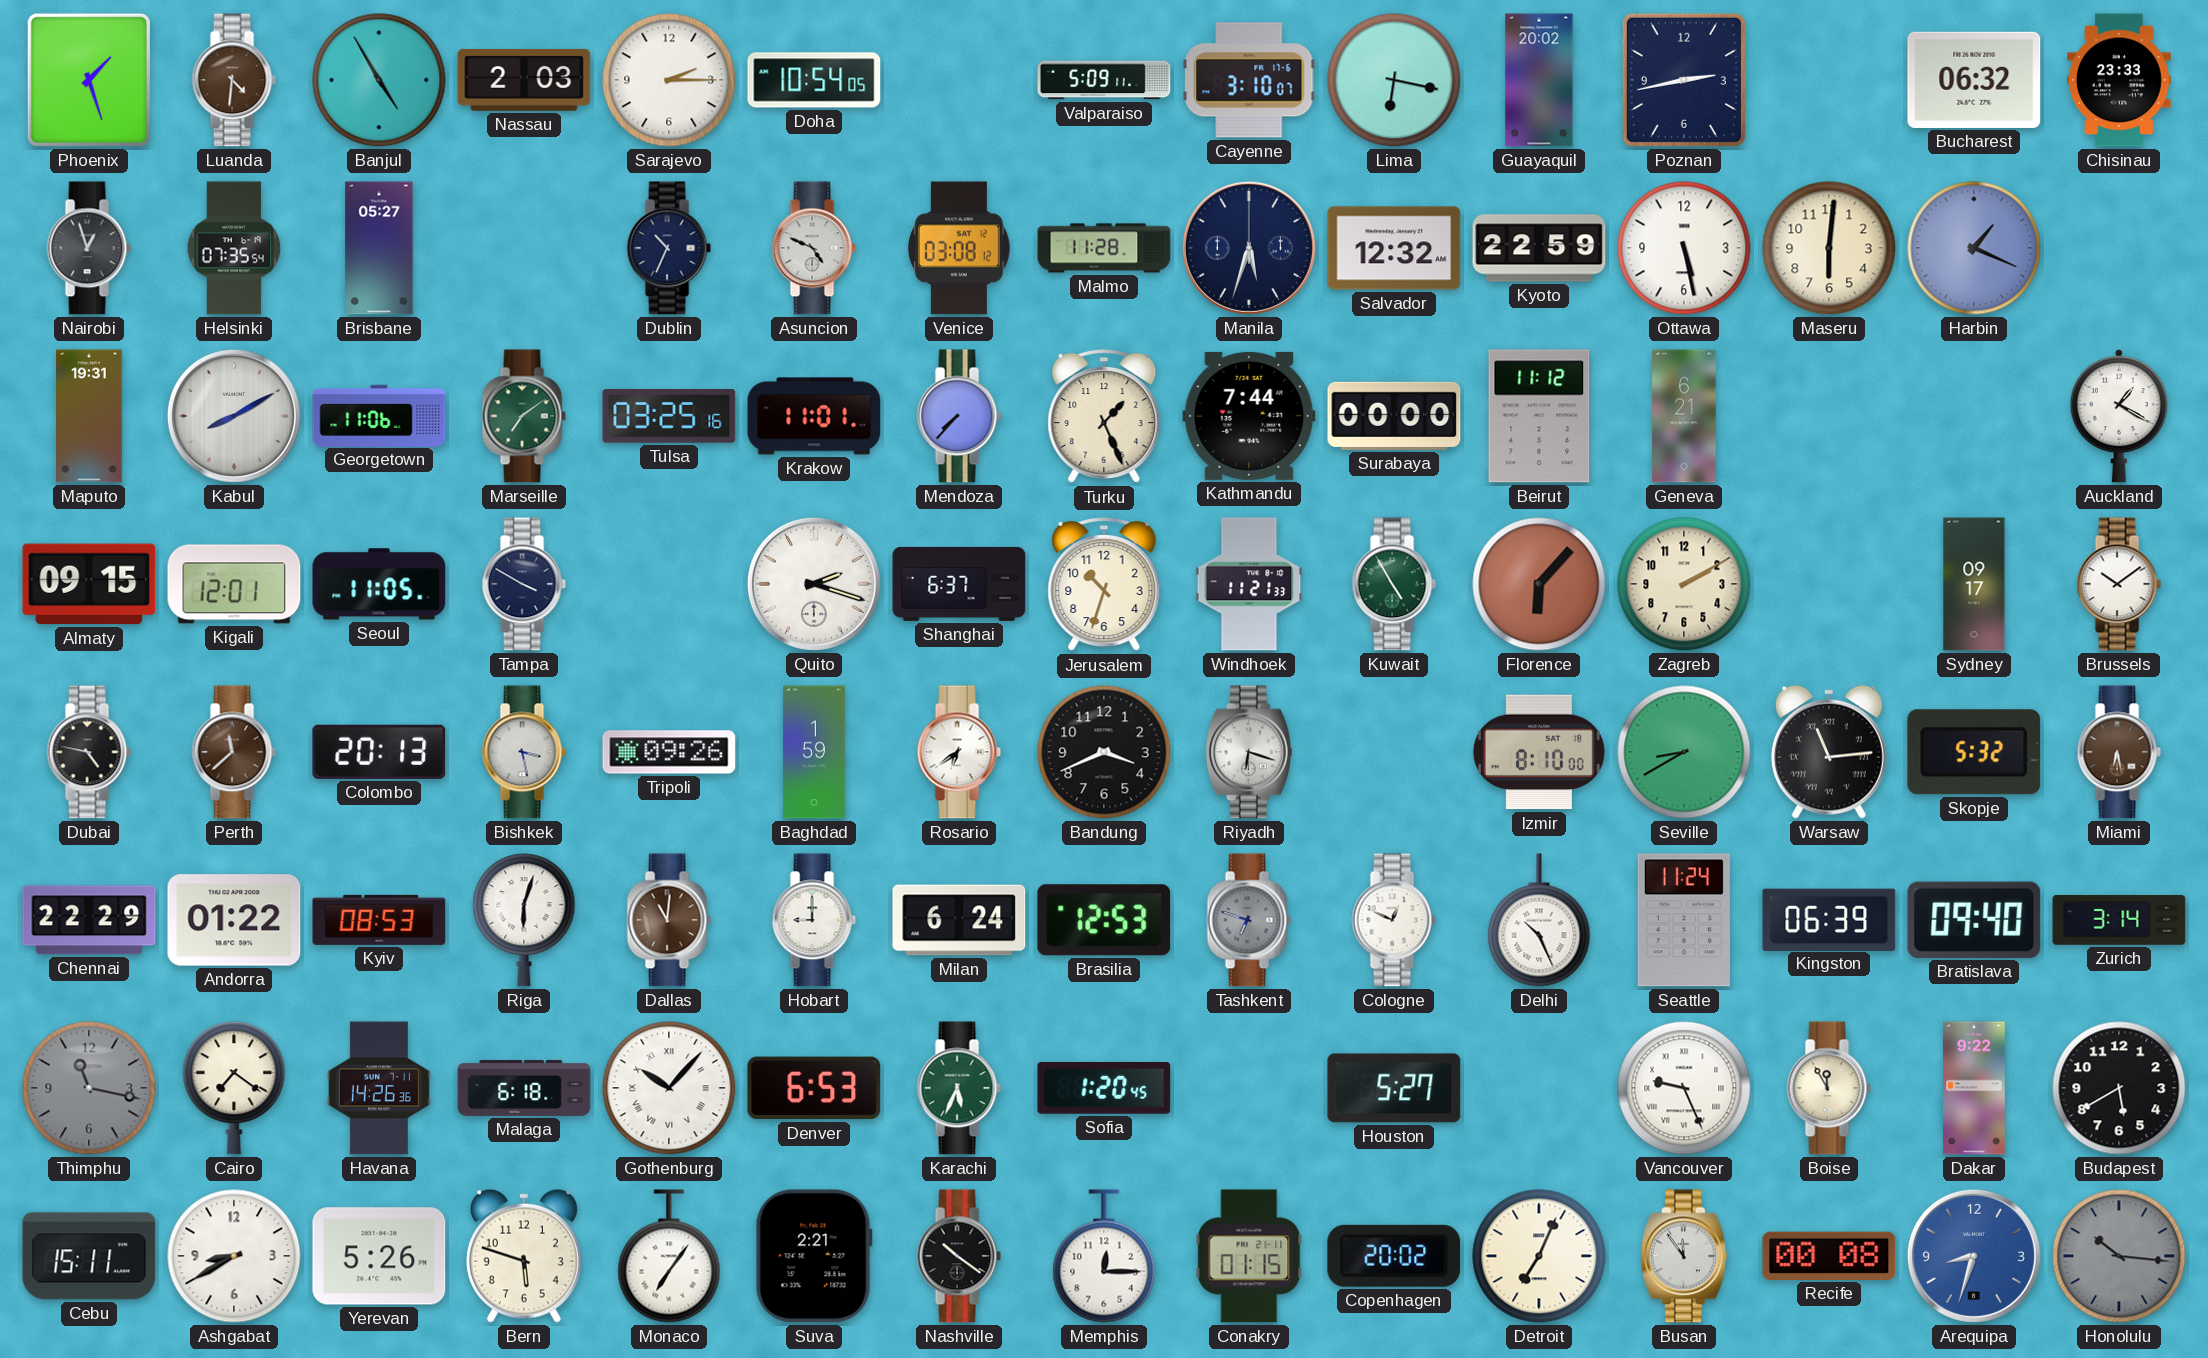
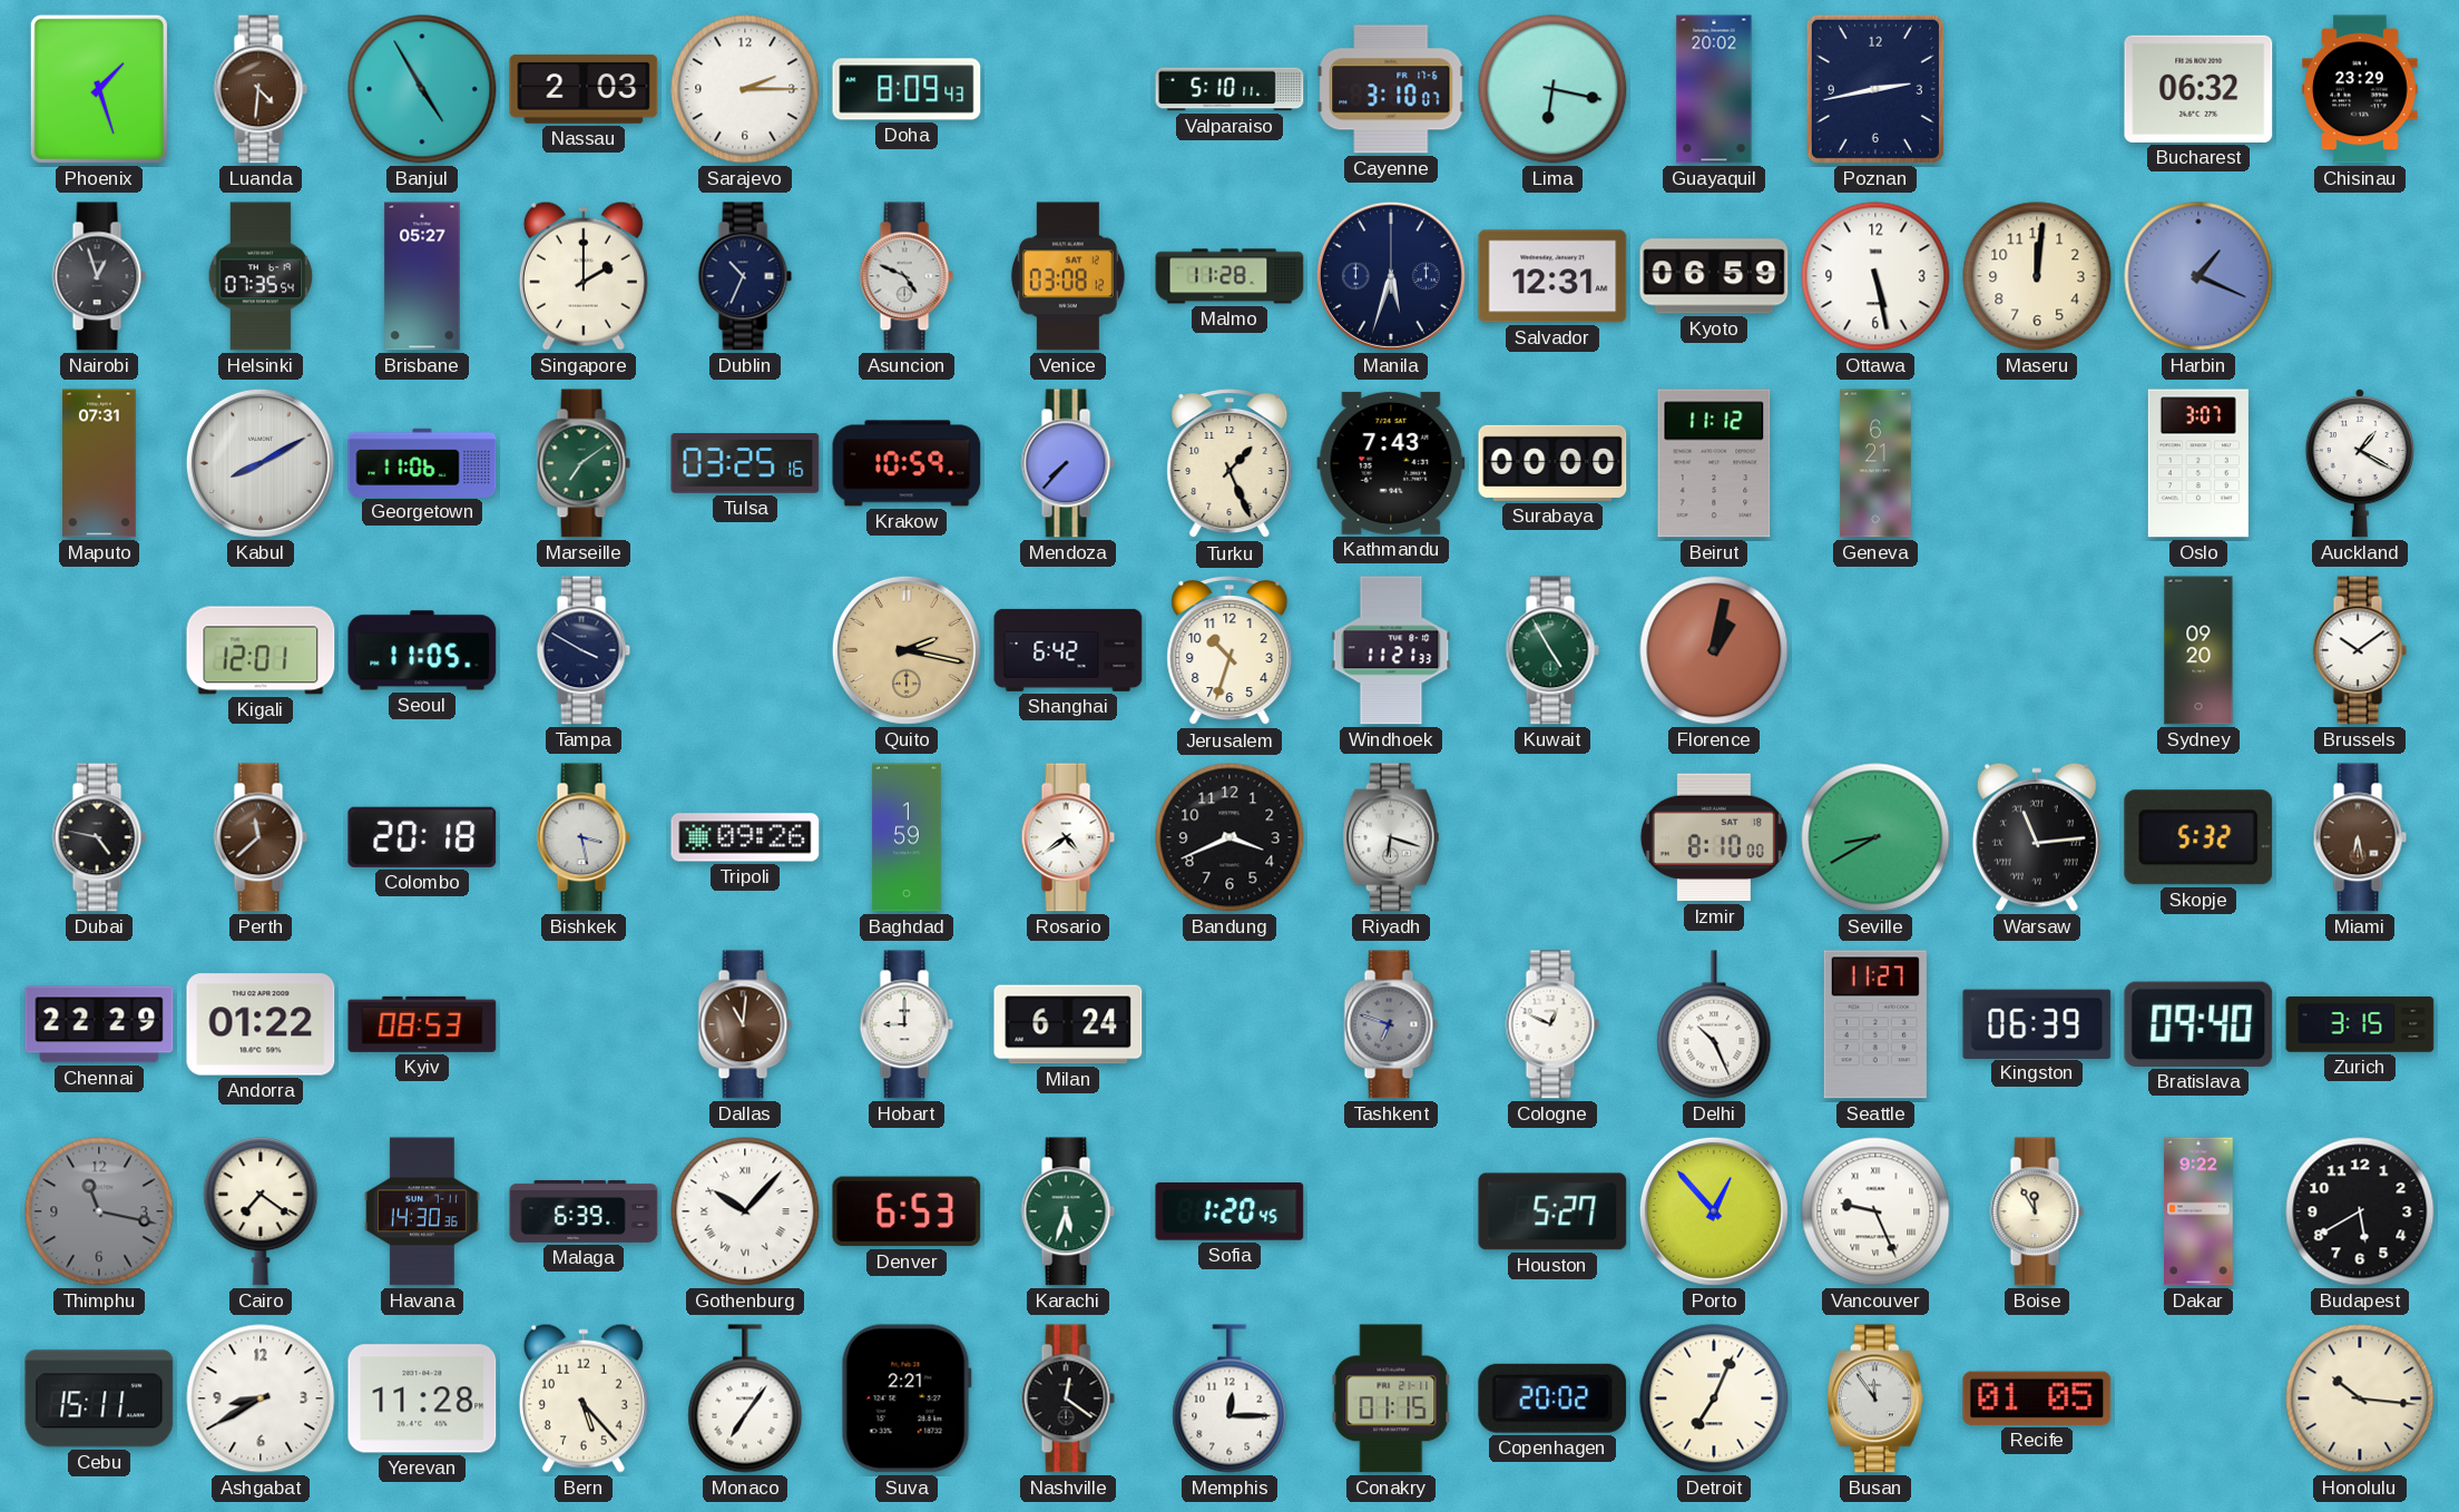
Doha: 10:54 -> 8:09
Valparaiso: 5:09 -> 5:10
Chisinau: 23:33 -> 23:29
Singapore: none -> 2:00
Salvador: 12:32 -> 12:31
Kyoto: 22:59 -> 06:59
Maseru: 6:01 -> 12:01
Maputo: 19:31 -> 07:31
Krakow: 11:01 -> 10:59
Kathmandu: 7:44 -> 7:43
Oslo: none -> 3:07
Almaty: 09:15 -> none
Quito: 2:18 -> 2:17
Quito dial: white -> champagne
Shanghai: 6:37 -> 6:42
Florence: 6:07 -> 1:02
Zagreb: 2:10 -> none
Sydney: 09:17 -> 09:20
Colombo: 20:13 -> 20:18
Rosario: 6:39 -> 4:39
Riga: 6:03 -> none
Brasilia: 12:53 -> none
Seattle: 11:24 -> 11:27
Zurich: 3:14 -> 3:15
Havana: 14:26 -> 14:30
Malaga: 6:18 -> 6:39
Karachi: 5:34 -> 5:33
Porto: none -> 12:53
Yerevan: 5:26 -> 11:28
Bern: 5:48 -> 5:23
Nashville: 10:21 -> 12:21
Recife: 00:08 -> 01:05
Arequipa: 8:33 -> none
Honolulu dial: grey -> cream
